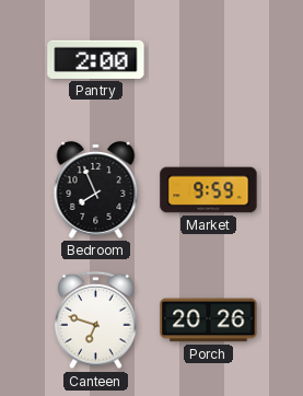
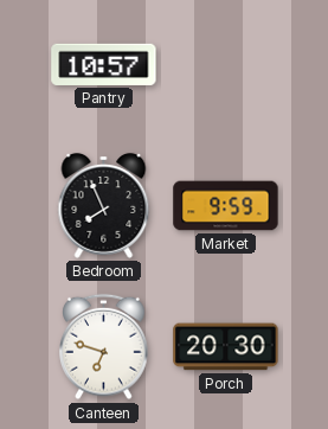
Pantry: 2:00 -> 10:57
Porch: 20:26 -> 20:30
